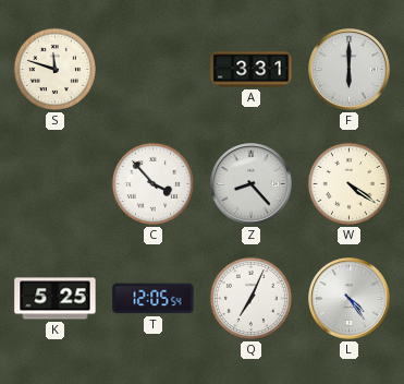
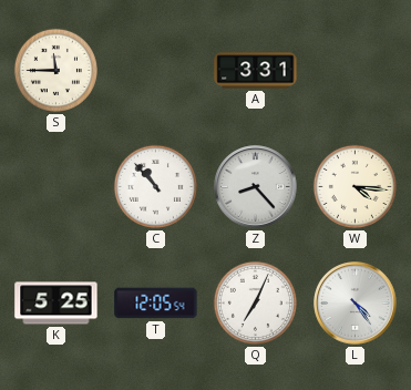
S: 11:48 -> 11:45
F: 6:00 -> none
C: 3:53 -> 10:53
W: 4:21 -> 4:16
